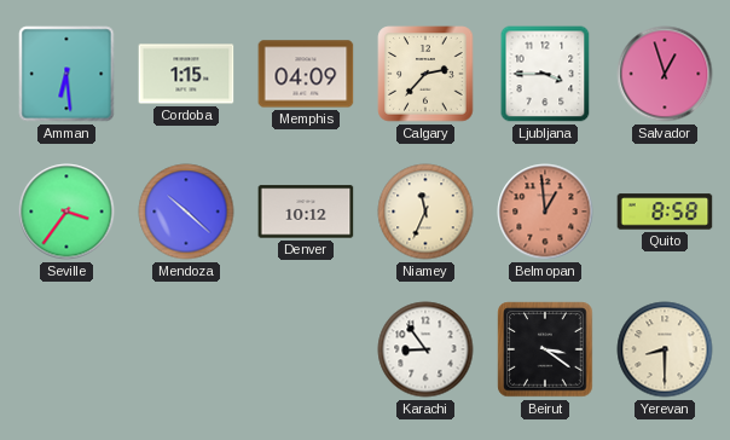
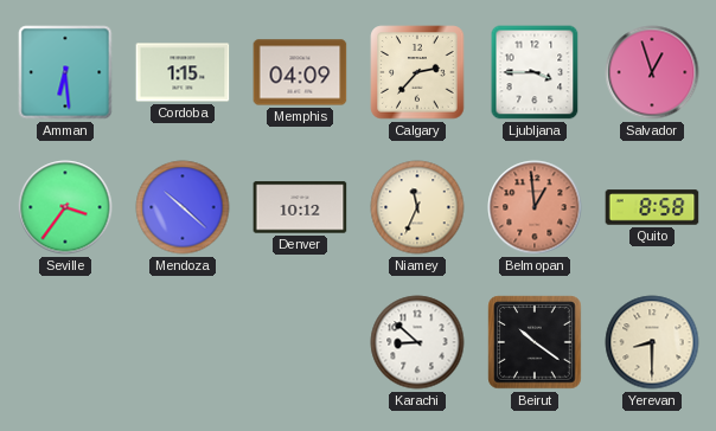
Karachi: 8:54 -> 8:52
Beirut: 3:21 -> 10:21
